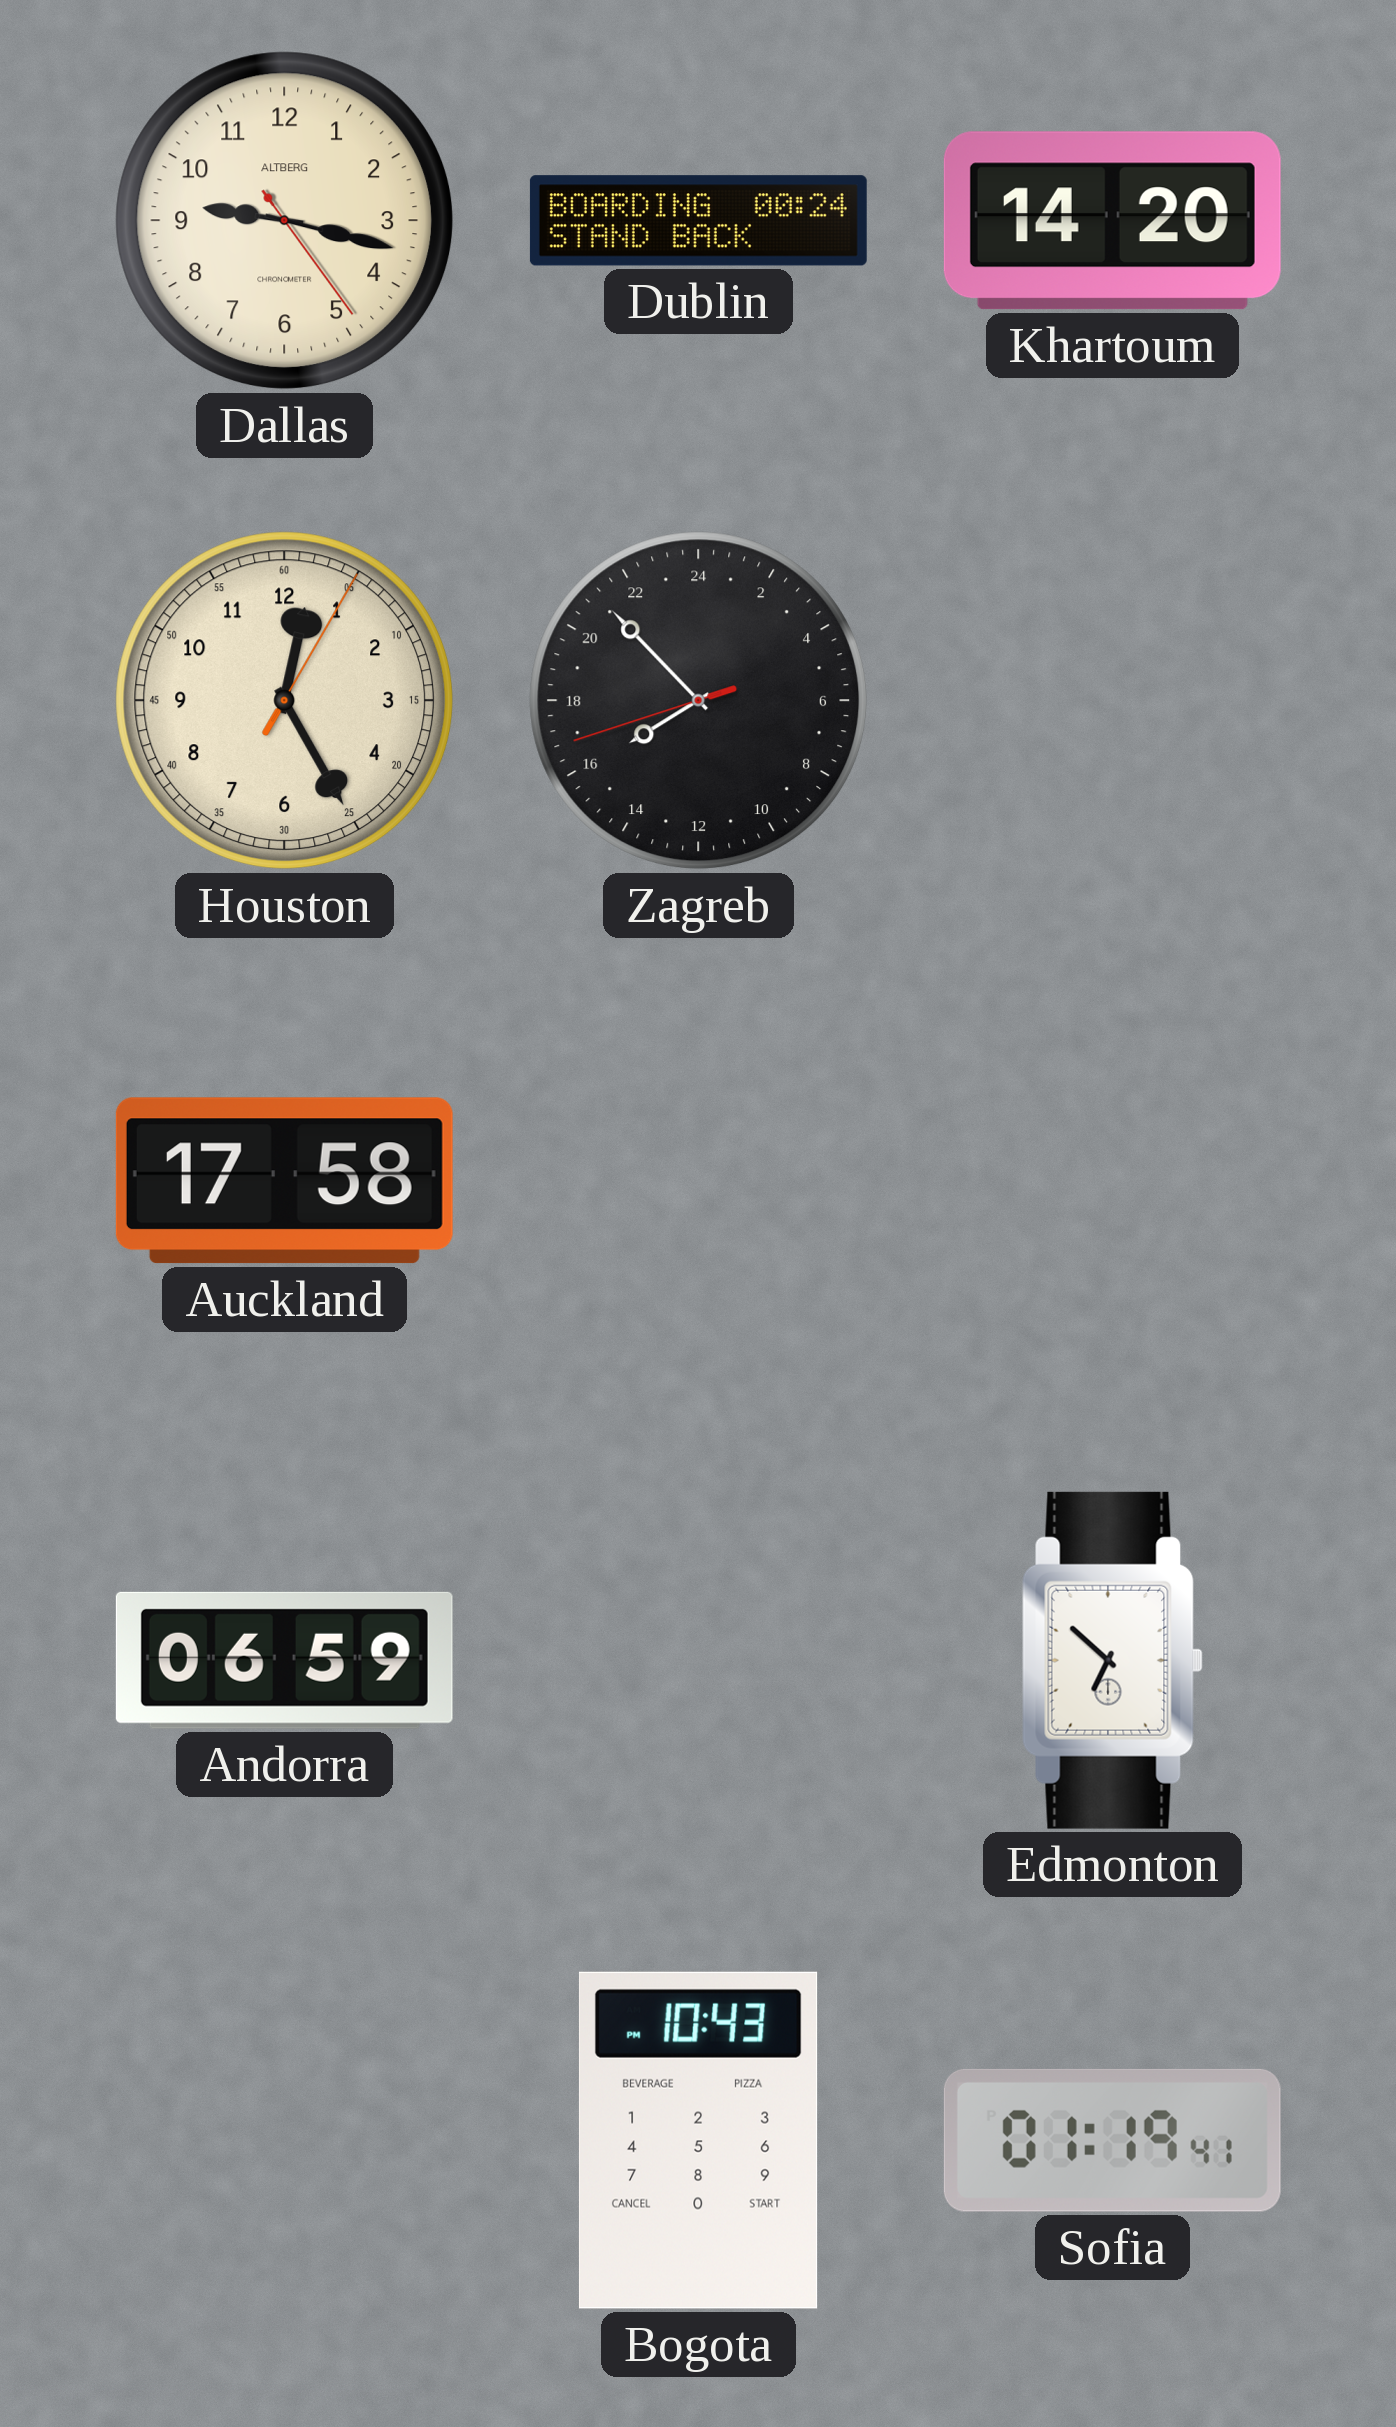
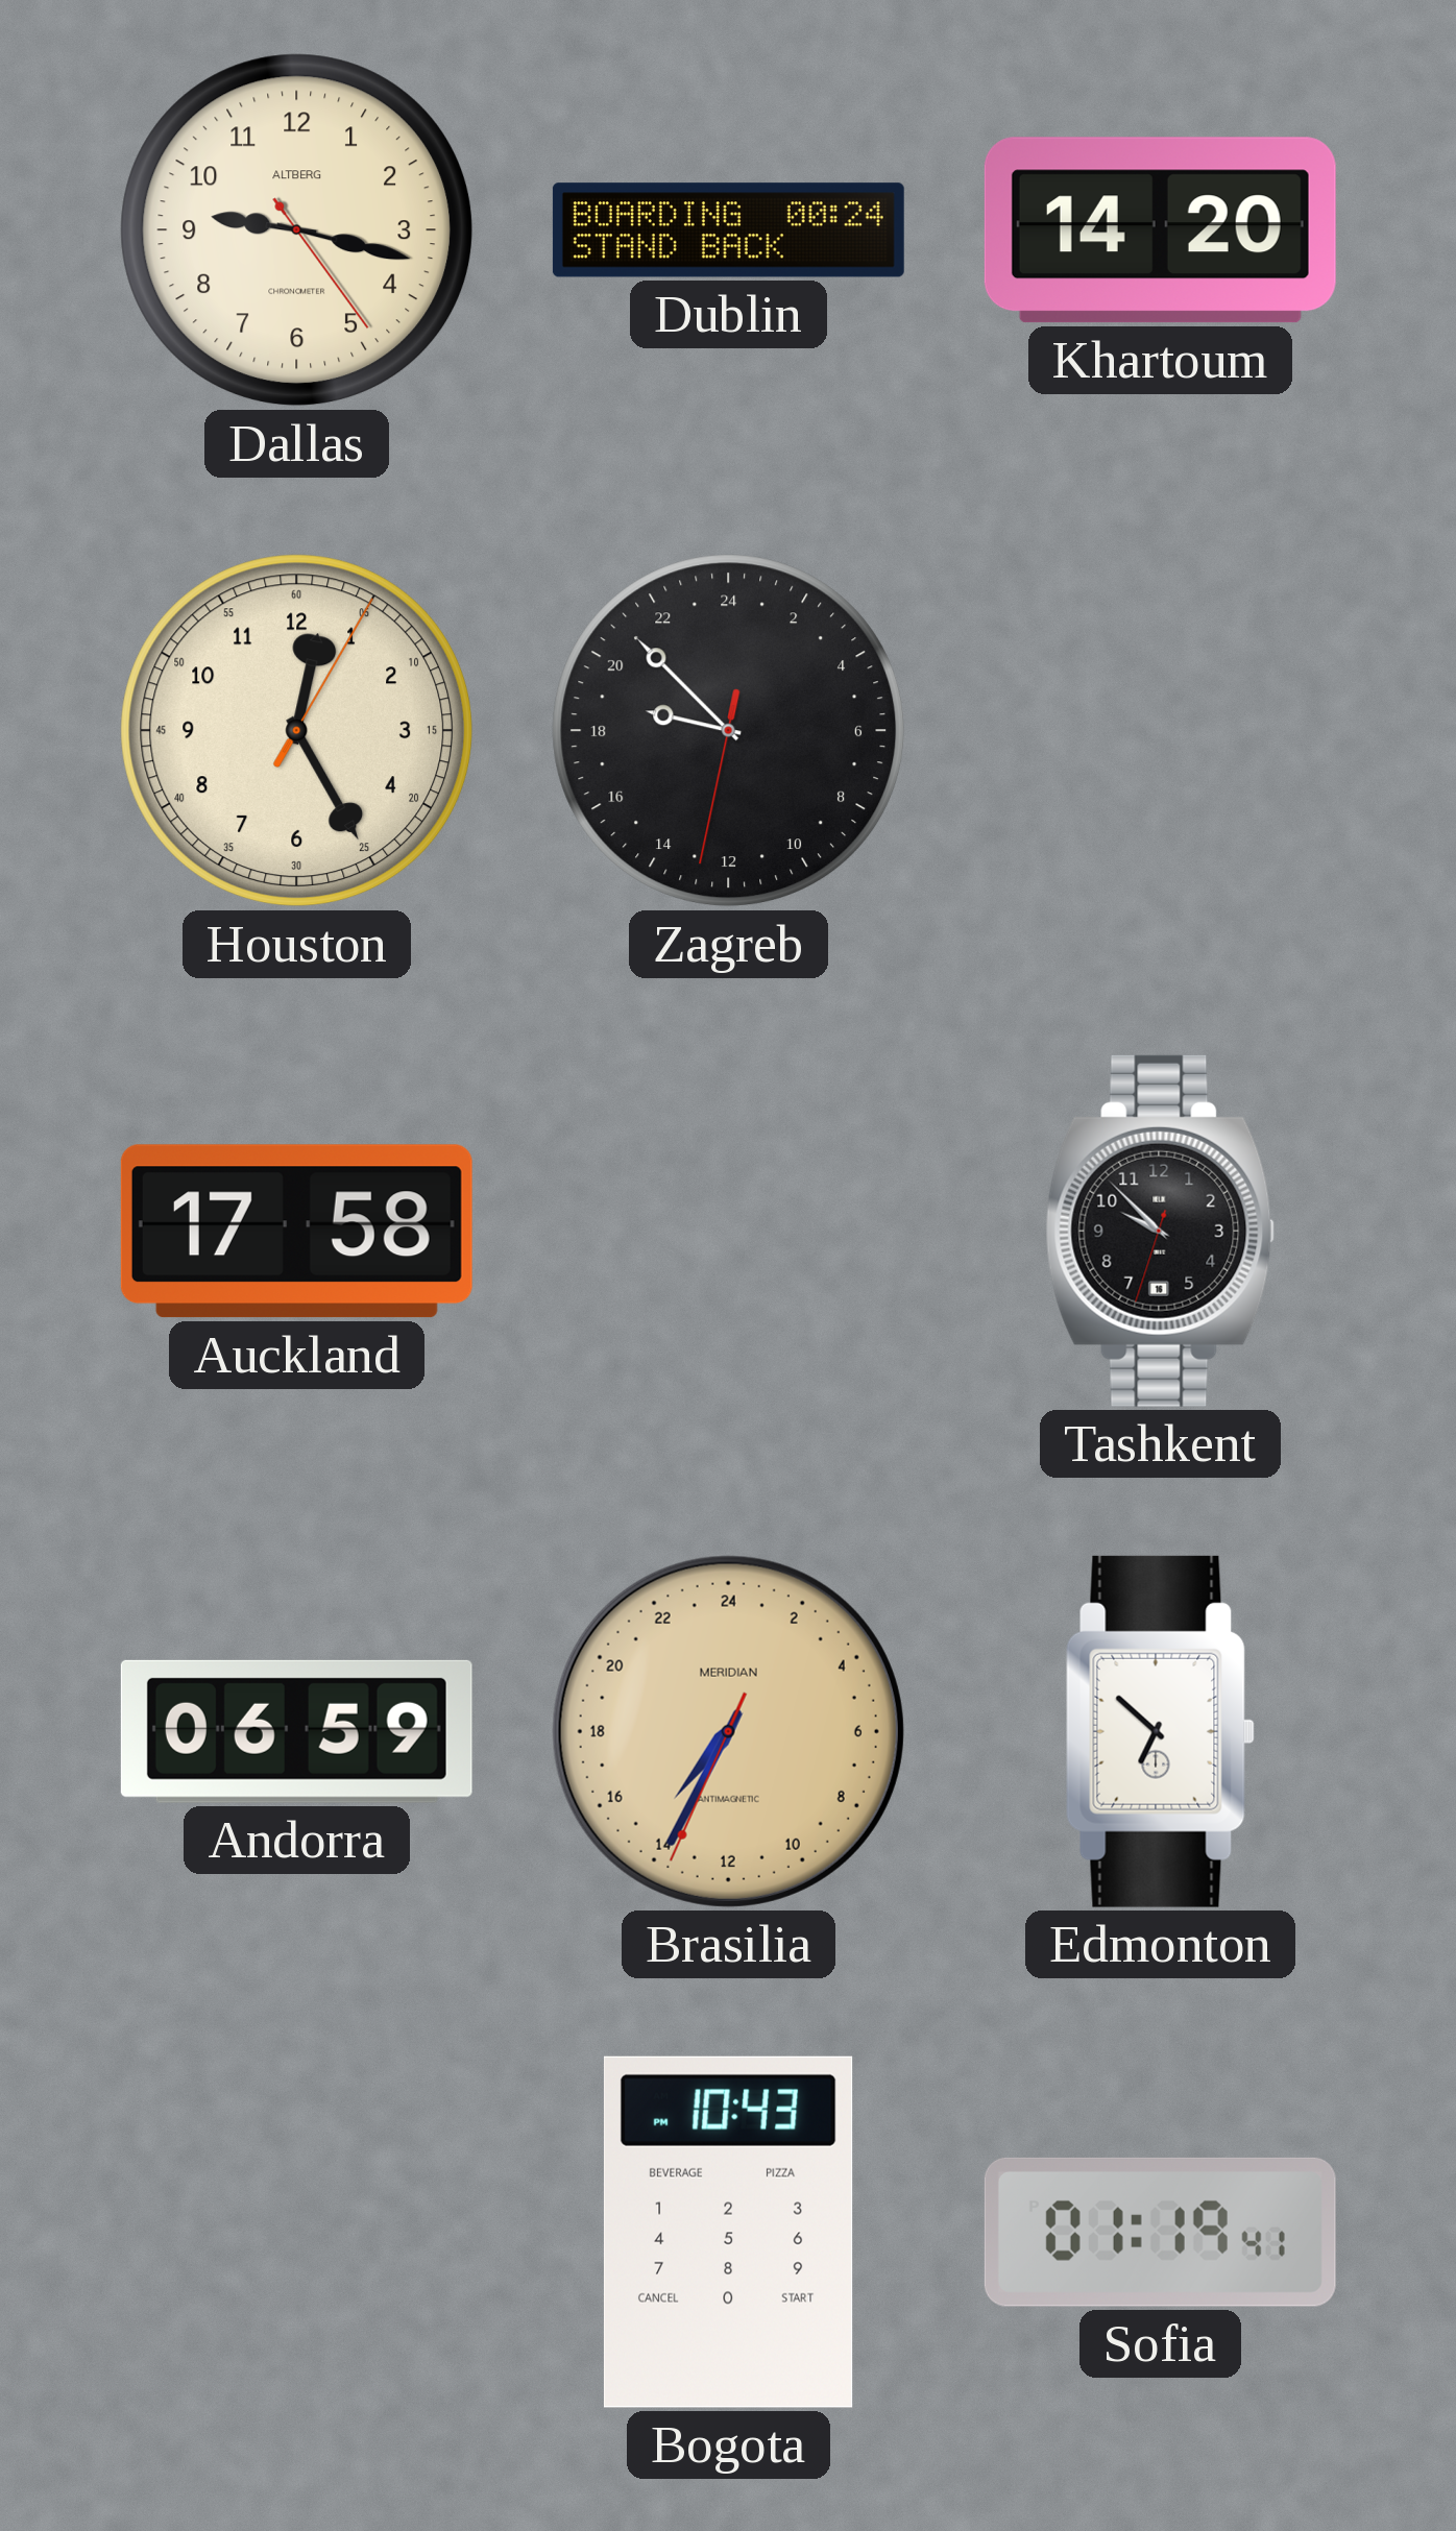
Zagreb: 15:52 -> 18:52
Tashkent: none -> 9:52
Brasilia: none -> 14:34
